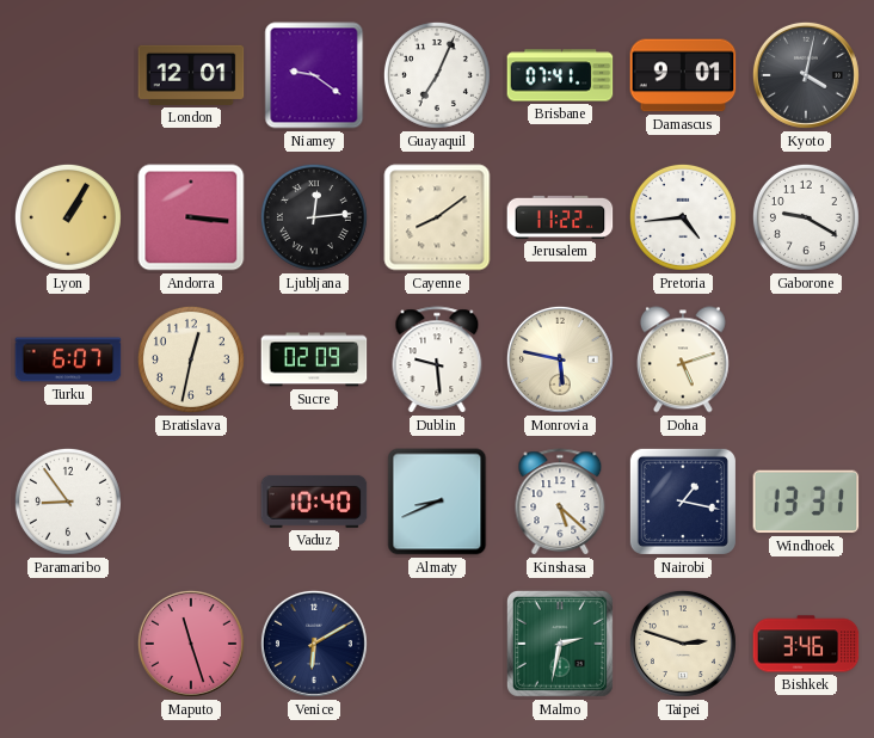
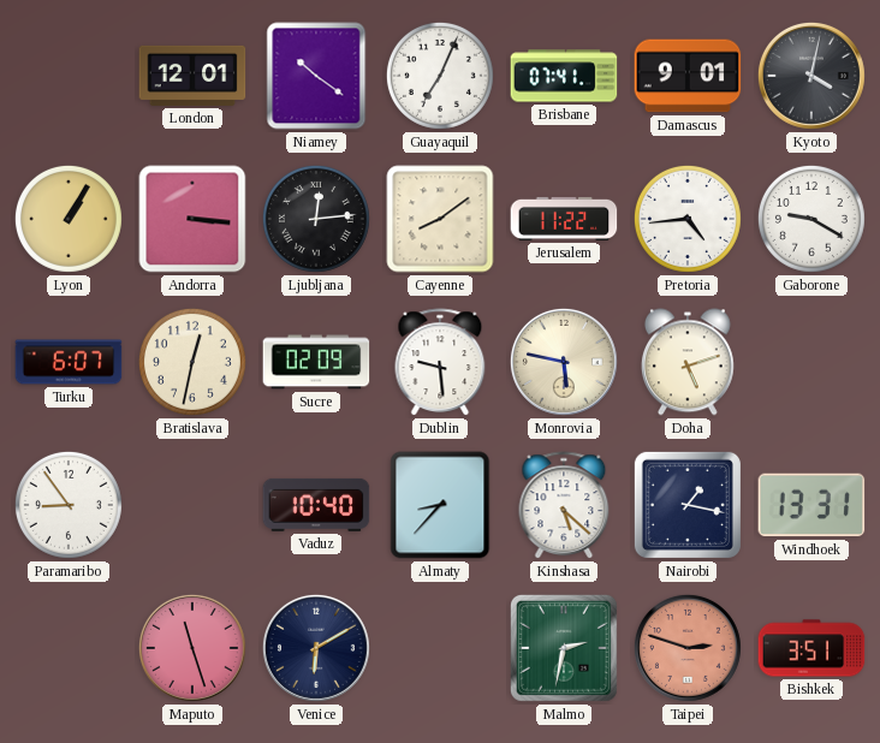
Niamey: 9:21 -> 10:21
Almaty: 8:41 -> 8:37
Taipei dial: cream -> salmon
Bishkek: 3:46 -> 3:51
